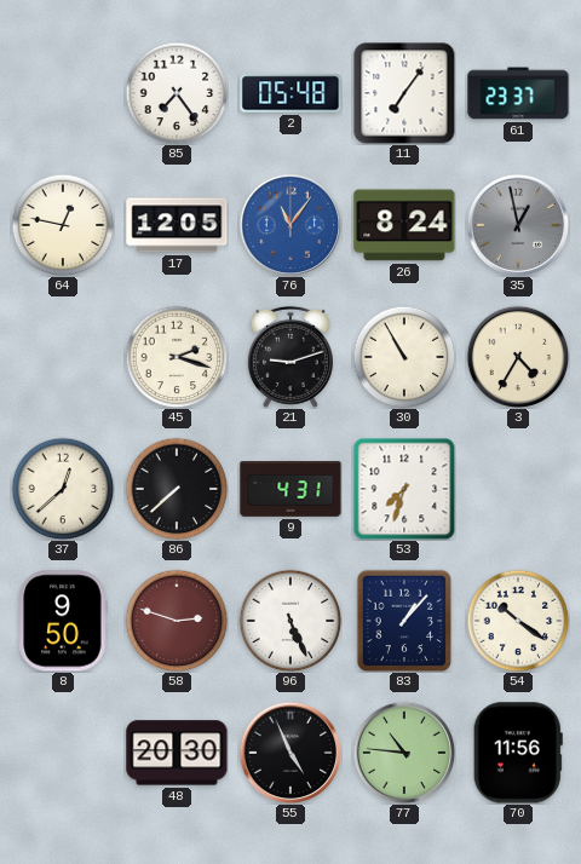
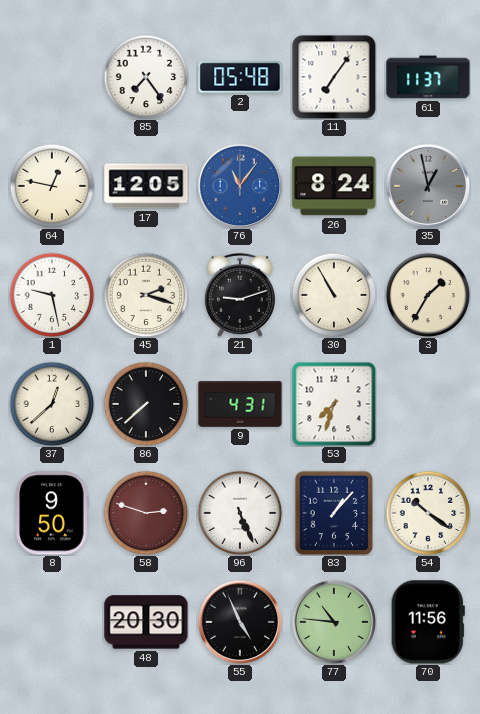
61: 23:37 -> 11:37
1: none -> 9:28
3: 4:35 -> 1:35
